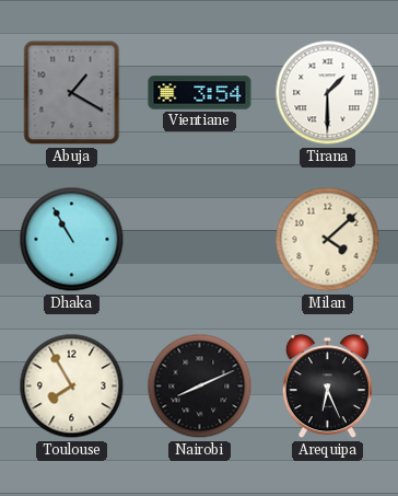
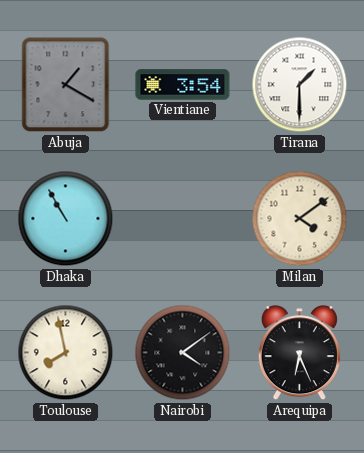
Milan: 4:08 -> 4:09
Toulouse: 7:55 -> 7:58
Nairobi: 8:11 -> 4:09
